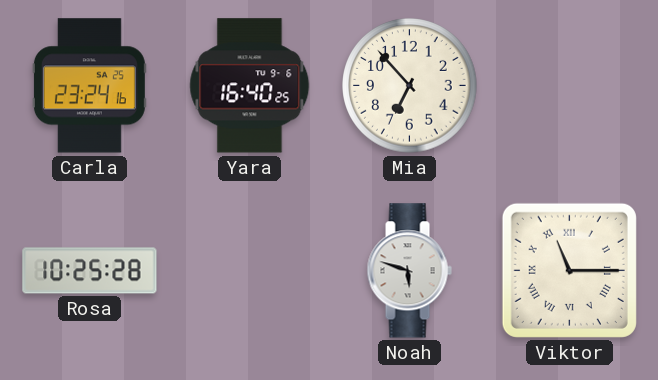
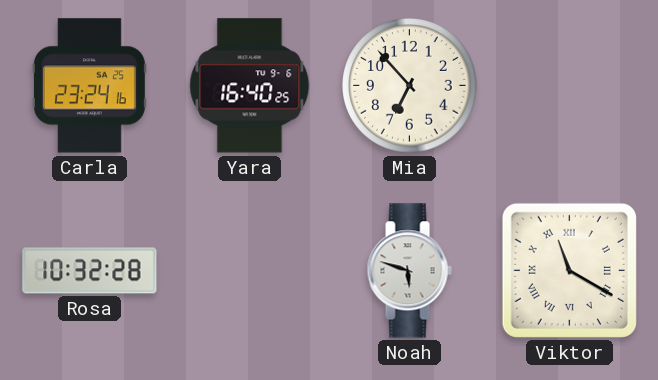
Rosa: 10:25 -> 10:32
Viktor: 11:15 -> 11:20
